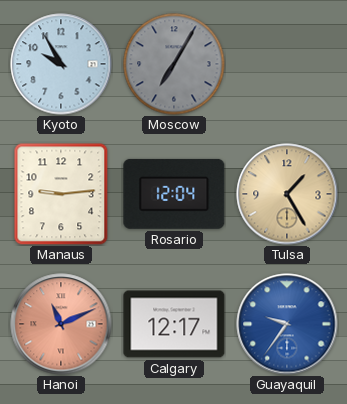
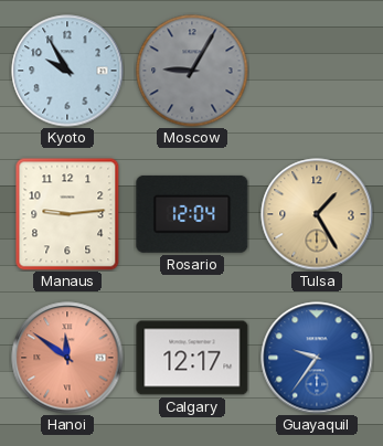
Moscow: 7:05 -> 9:05
Hanoi: 11:11 -> 11:51
